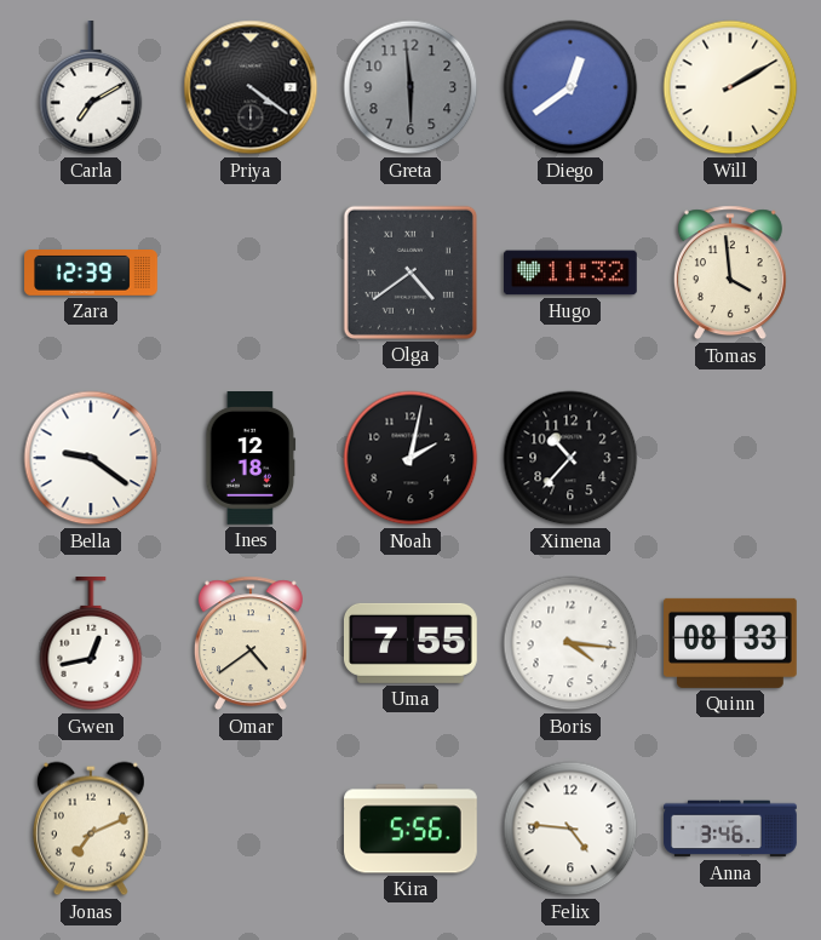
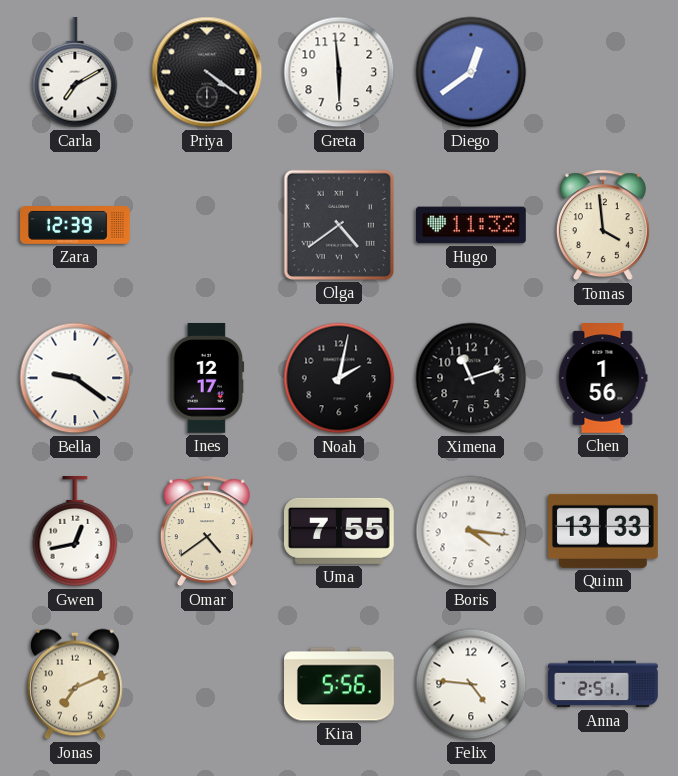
Greta dial: grey -> white
Will: 2:10 -> none
Ines: 12:18 -> 12:17
Ximena: 10:37 -> 11:12
Chen: none -> 1:56
Quinn: 08:33 -> 13:33
Anna: 3:46 -> 2:51
